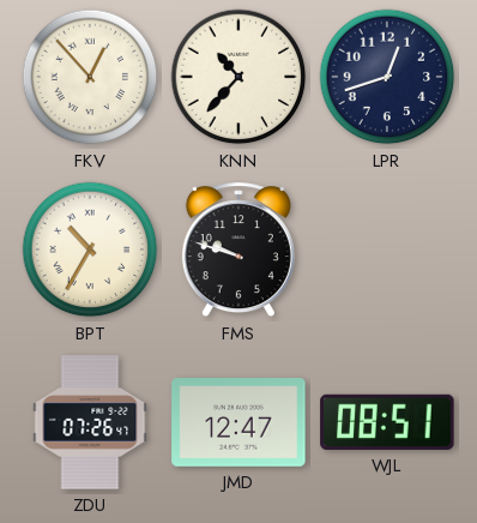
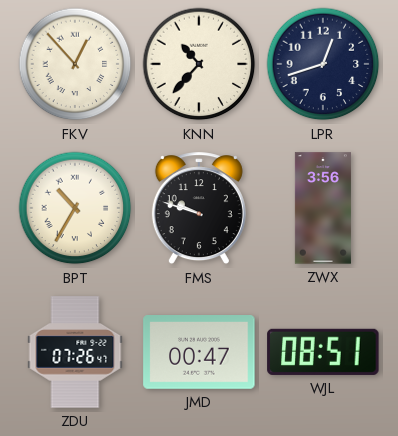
ZWX: none -> 3:56
JMD: 12:47 -> 00:47
